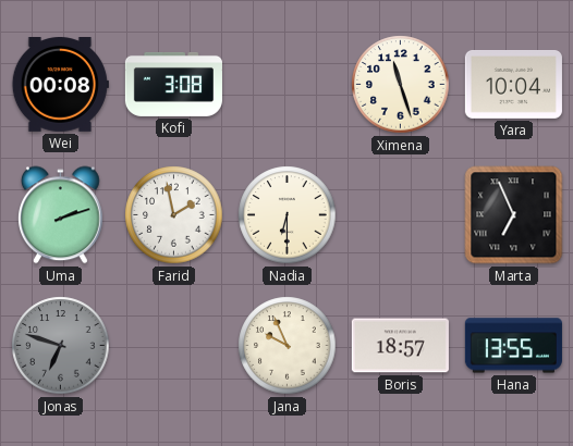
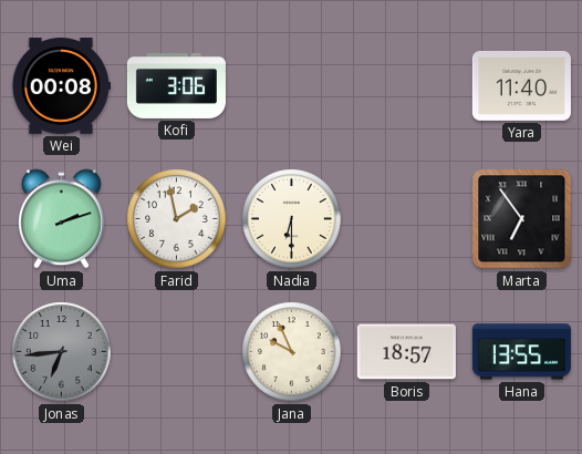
Kofi: 3:08 -> 3:06
Ximena: 11:27 -> none
Yara: 10:04 -> 11:40
Marta: 6:56 -> 6:54
Jonas: 6:48 -> 6:44
